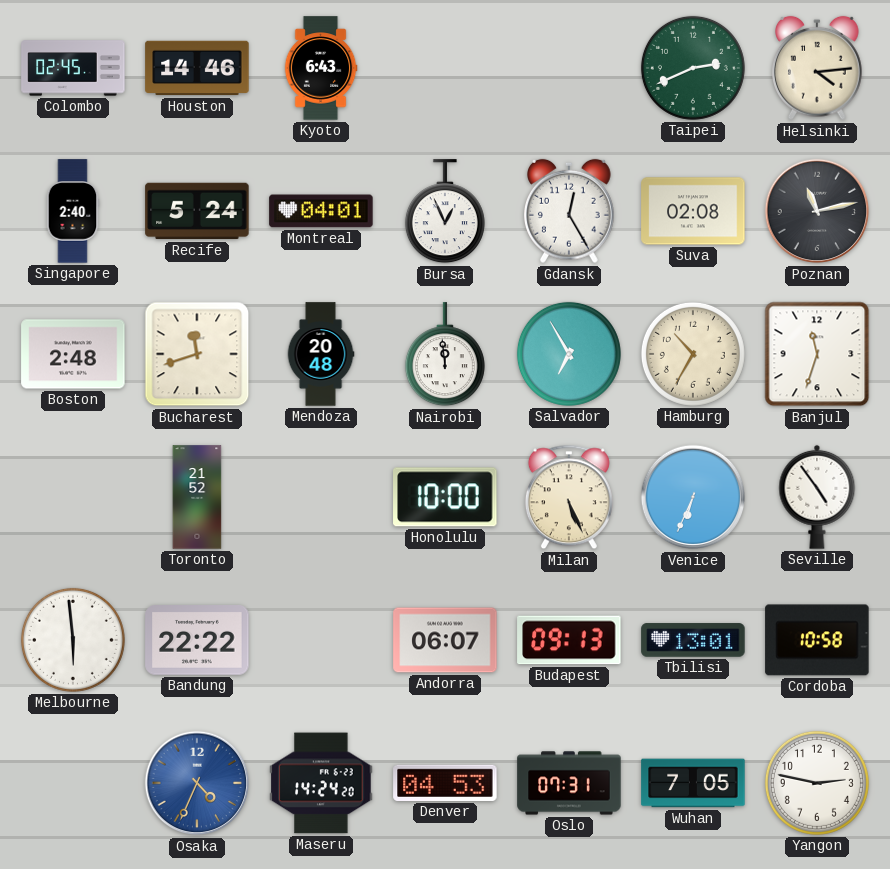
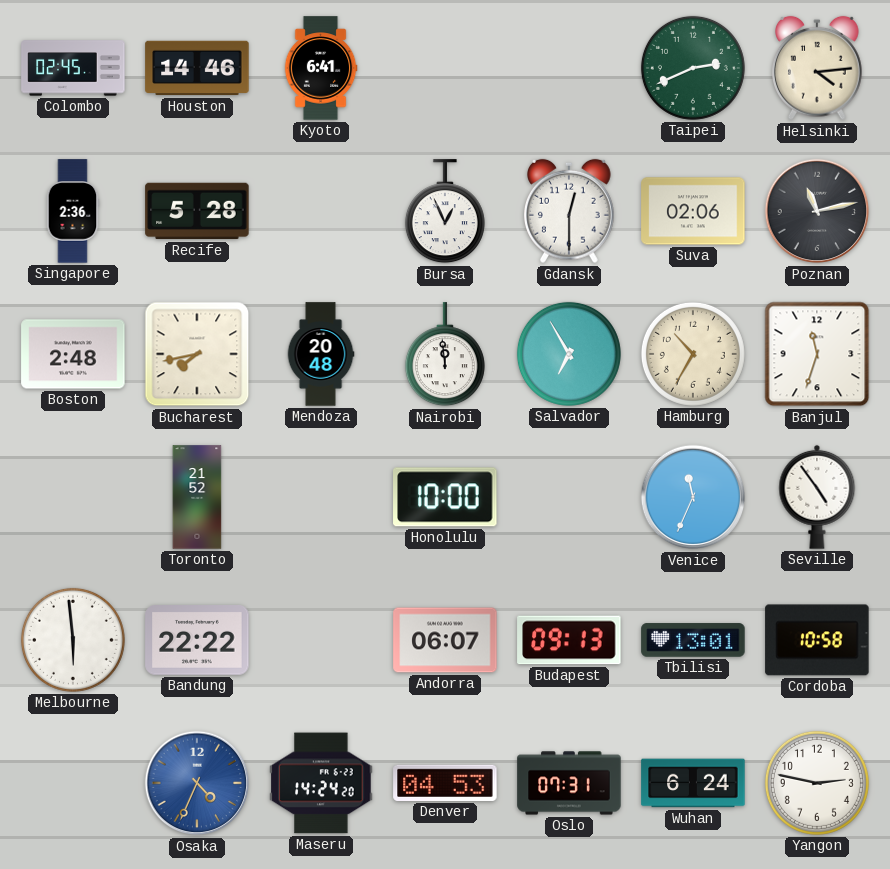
Kyoto: 6:43 -> 6:41
Singapore: 2:40 -> 2:36
Recife: 5:24 -> 5:28
Montreal: 04:01 -> none
Gdansk: 12:25 -> 12:30
Suva: 02:08 -> 02:06
Bucharest: 11:42 -> 7:43
Milan: 5:26 -> none
Venice: 6:34 -> 11:34
Wuhan: 7:05 -> 6:24
